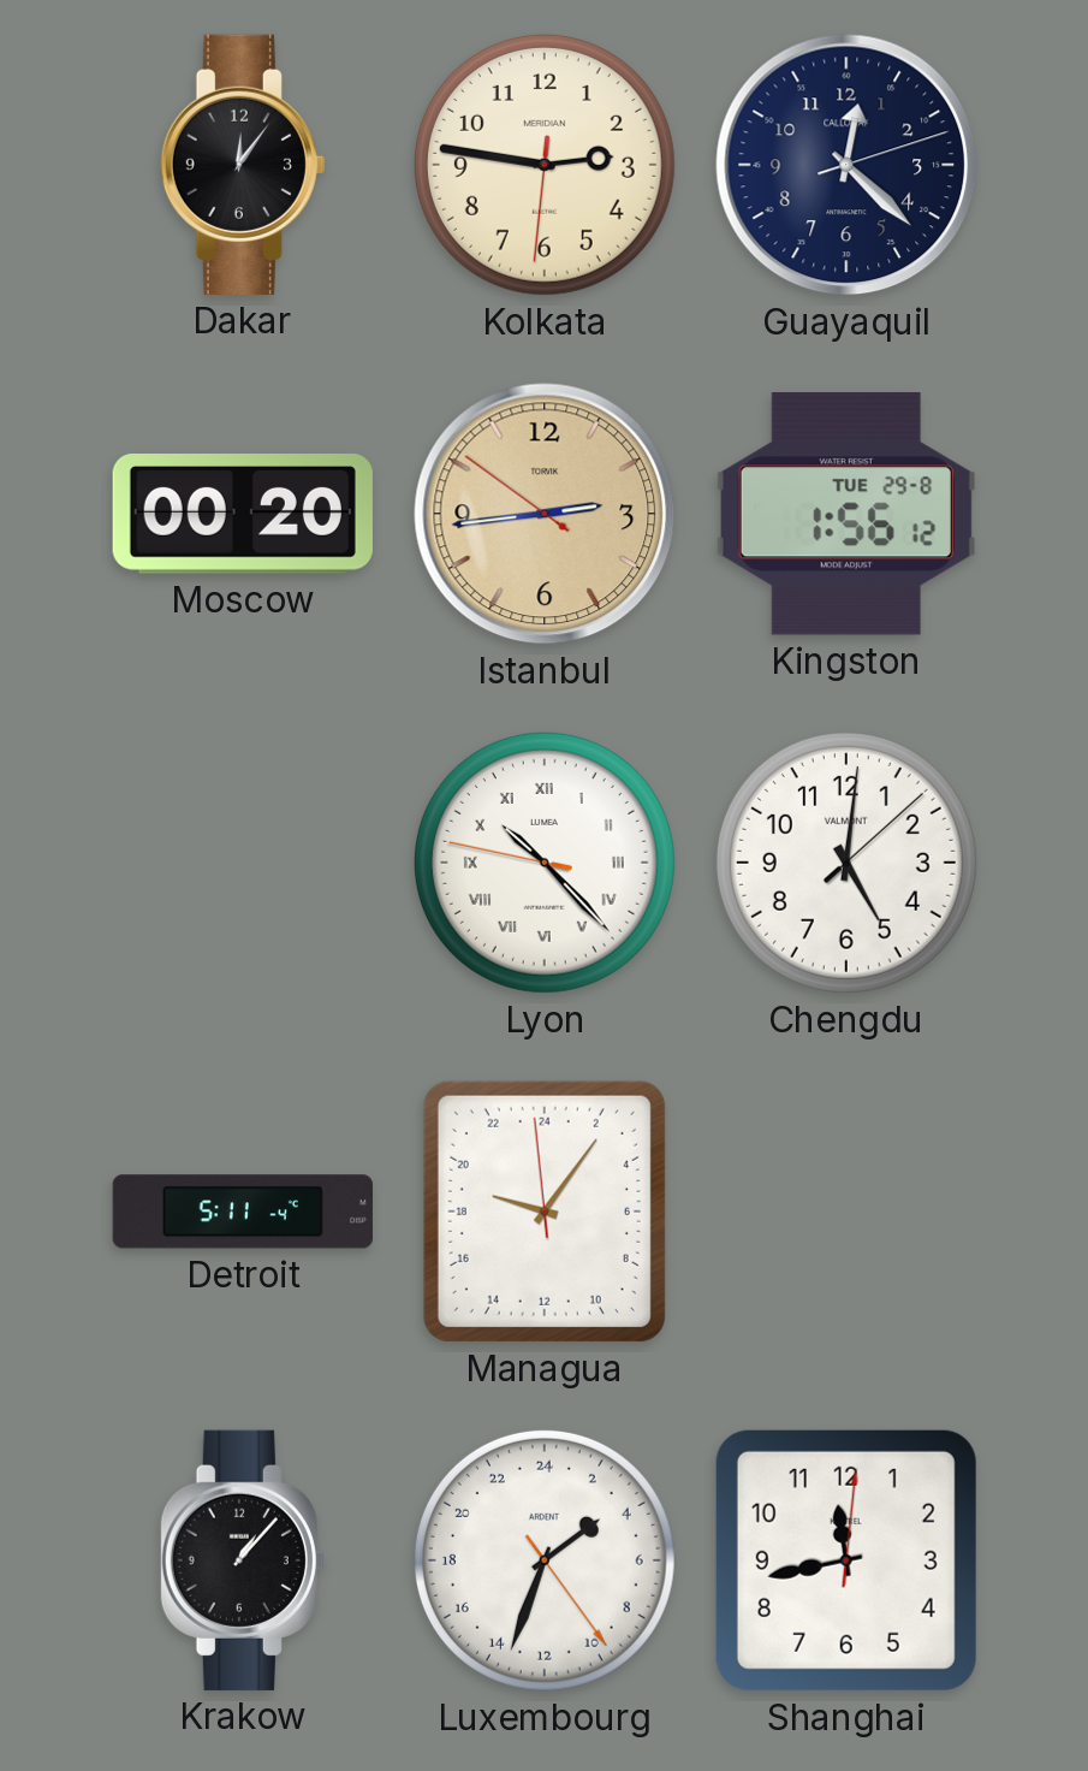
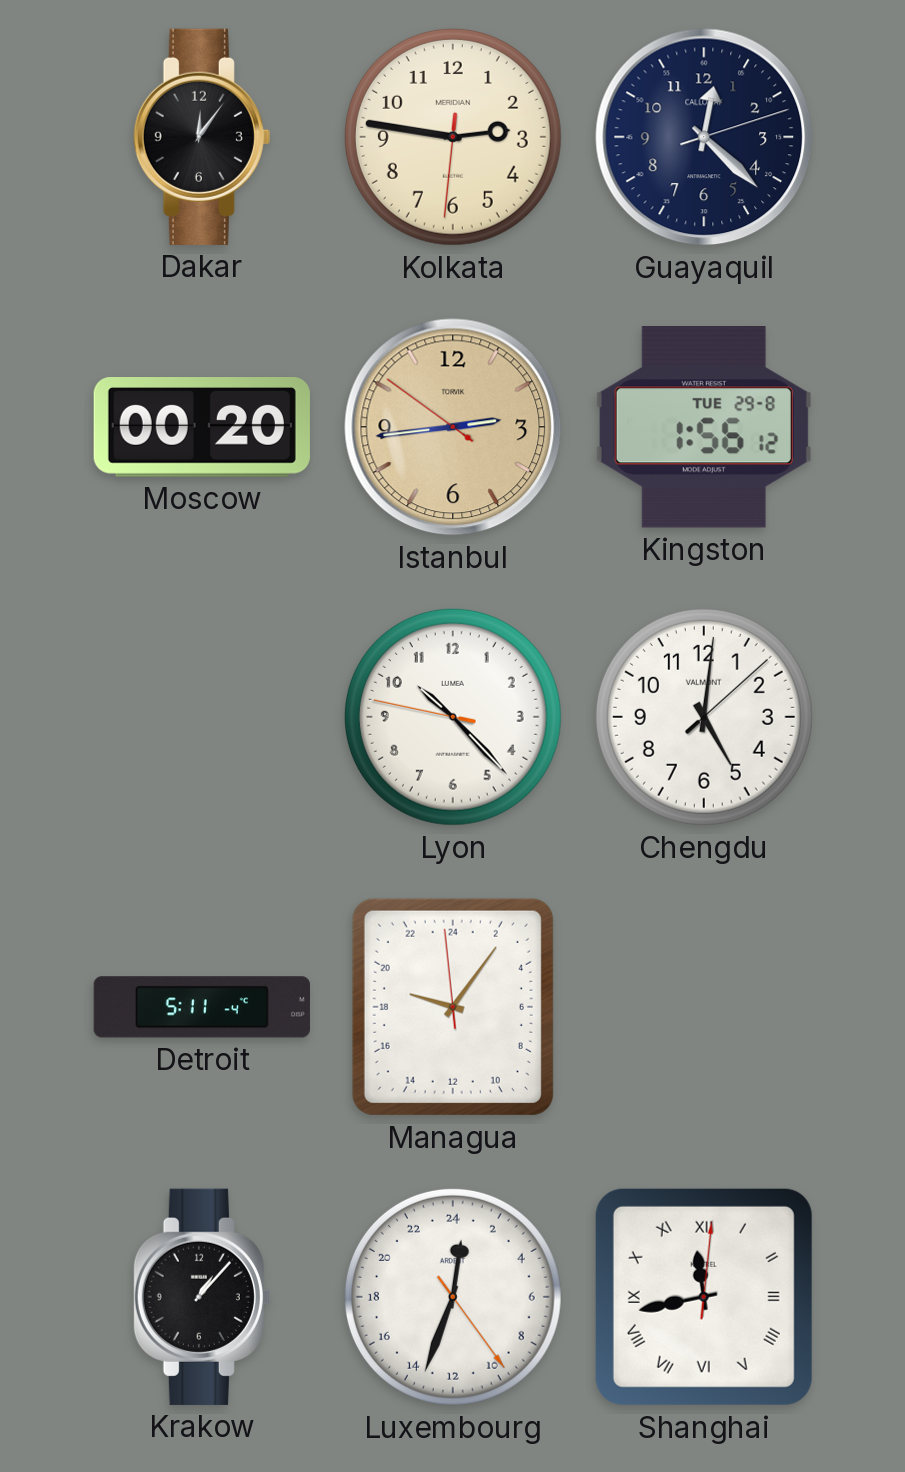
Lyon numerals: Roman -> Arabic
Luxembourg: 3:33 -> 0:33
Shanghai numerals: Arabic -> Roman
